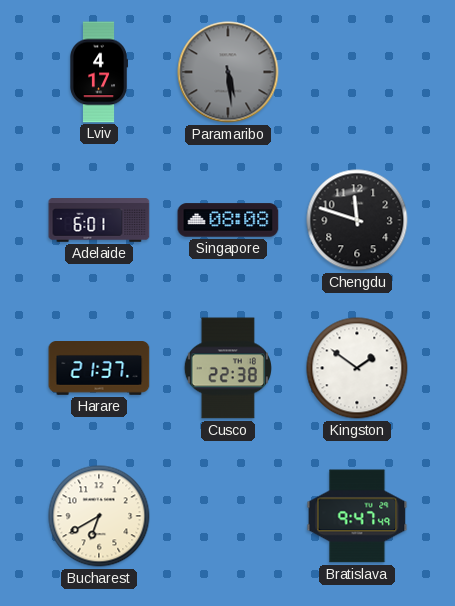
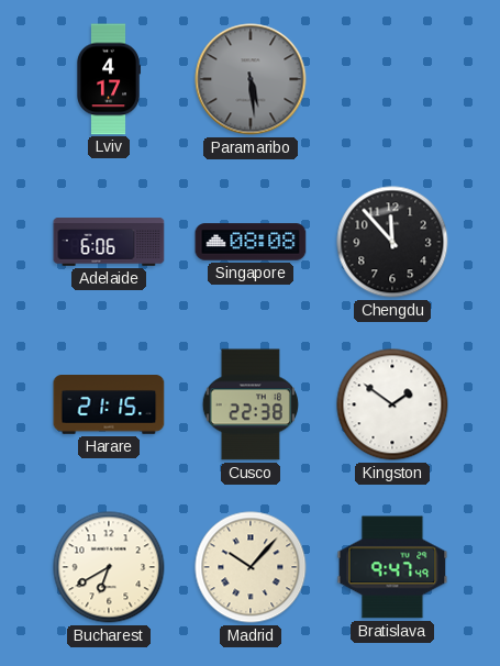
Adelaide: 6:01 -> 6:06
Chengdu: 11:48 -> 11:53
Harare: 21:37 -> 21:15
Madrid: none -> 10:07
